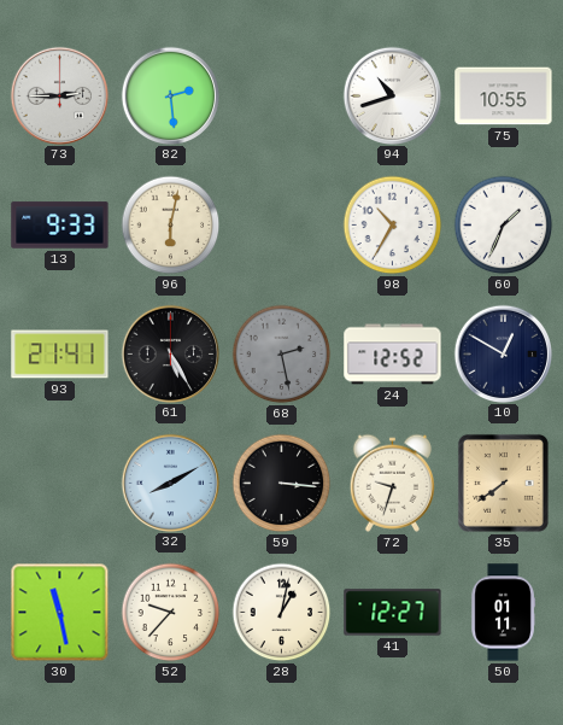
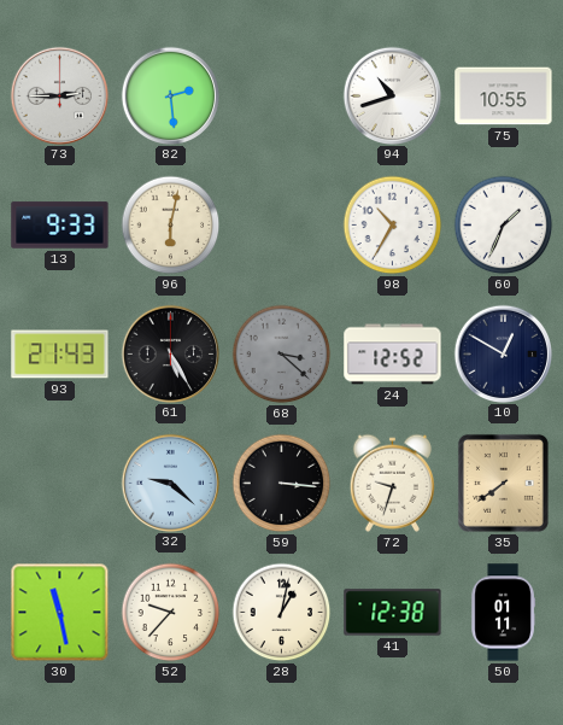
93: 21:41 -> 21:43
68: 2:28 -> 3:22
32: 8:10 -> 9:22
41: 12:27 -> 12:38
